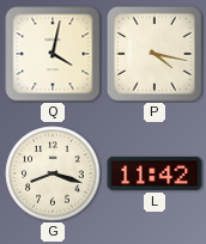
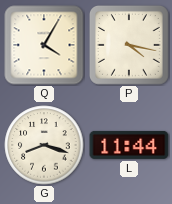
Q: 4:02 -> 4:05
L: 11:42 -> 11:44
